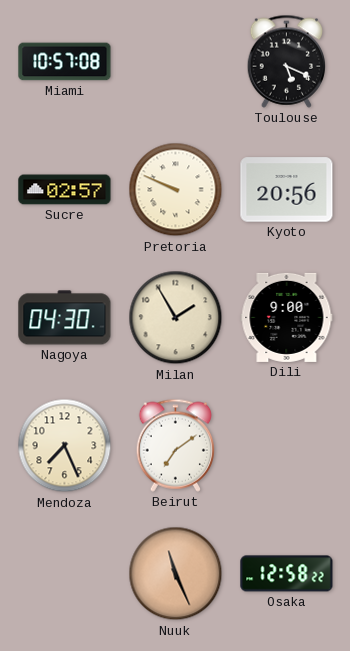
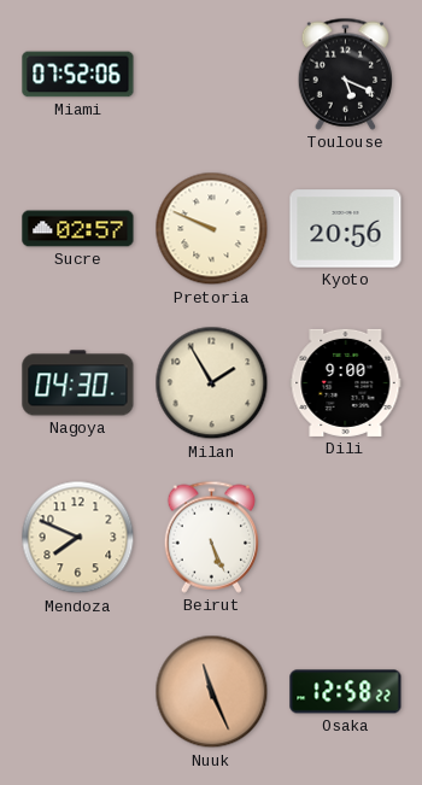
Miami: 10:57 -> 07:52
Mendoza: 7:26 -> 7:49
Beirut: 7:09 -> 5:26
